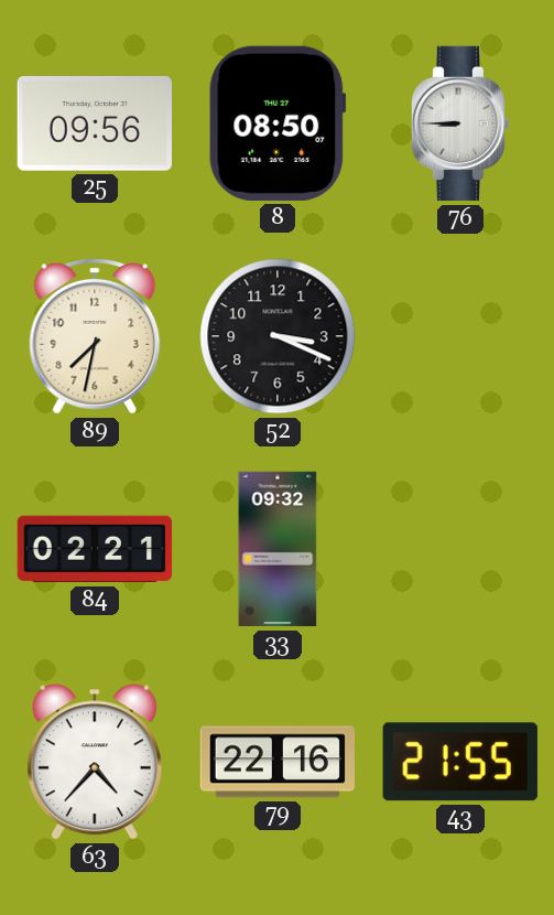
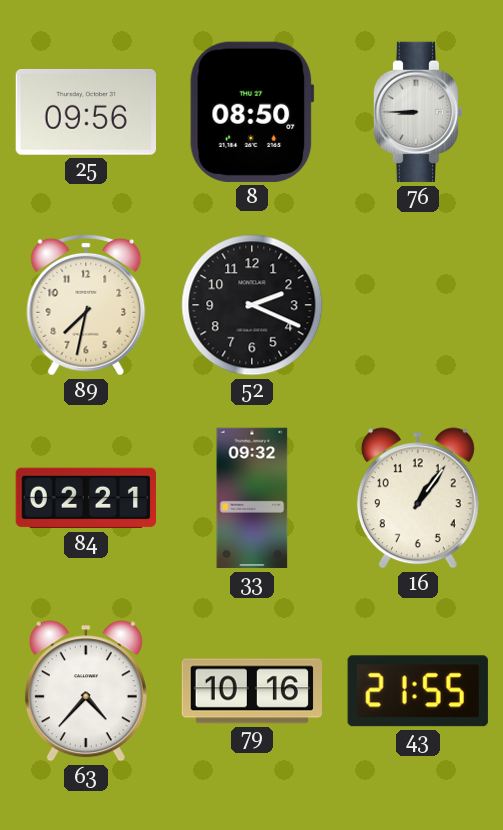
52: 3:19 -> 2:19
16: none -> 1:06
79: 22:16 -> 10:16
